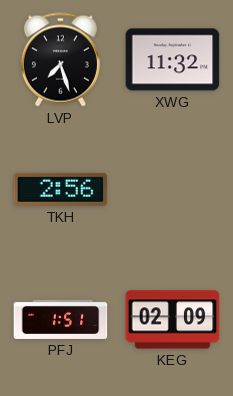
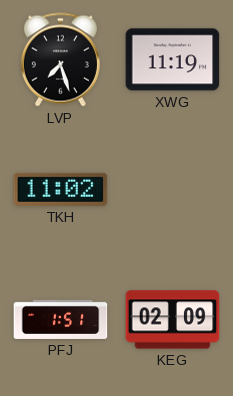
XWG: 11:32 -> 11:19
TKH: 2:56 -> 11:02
